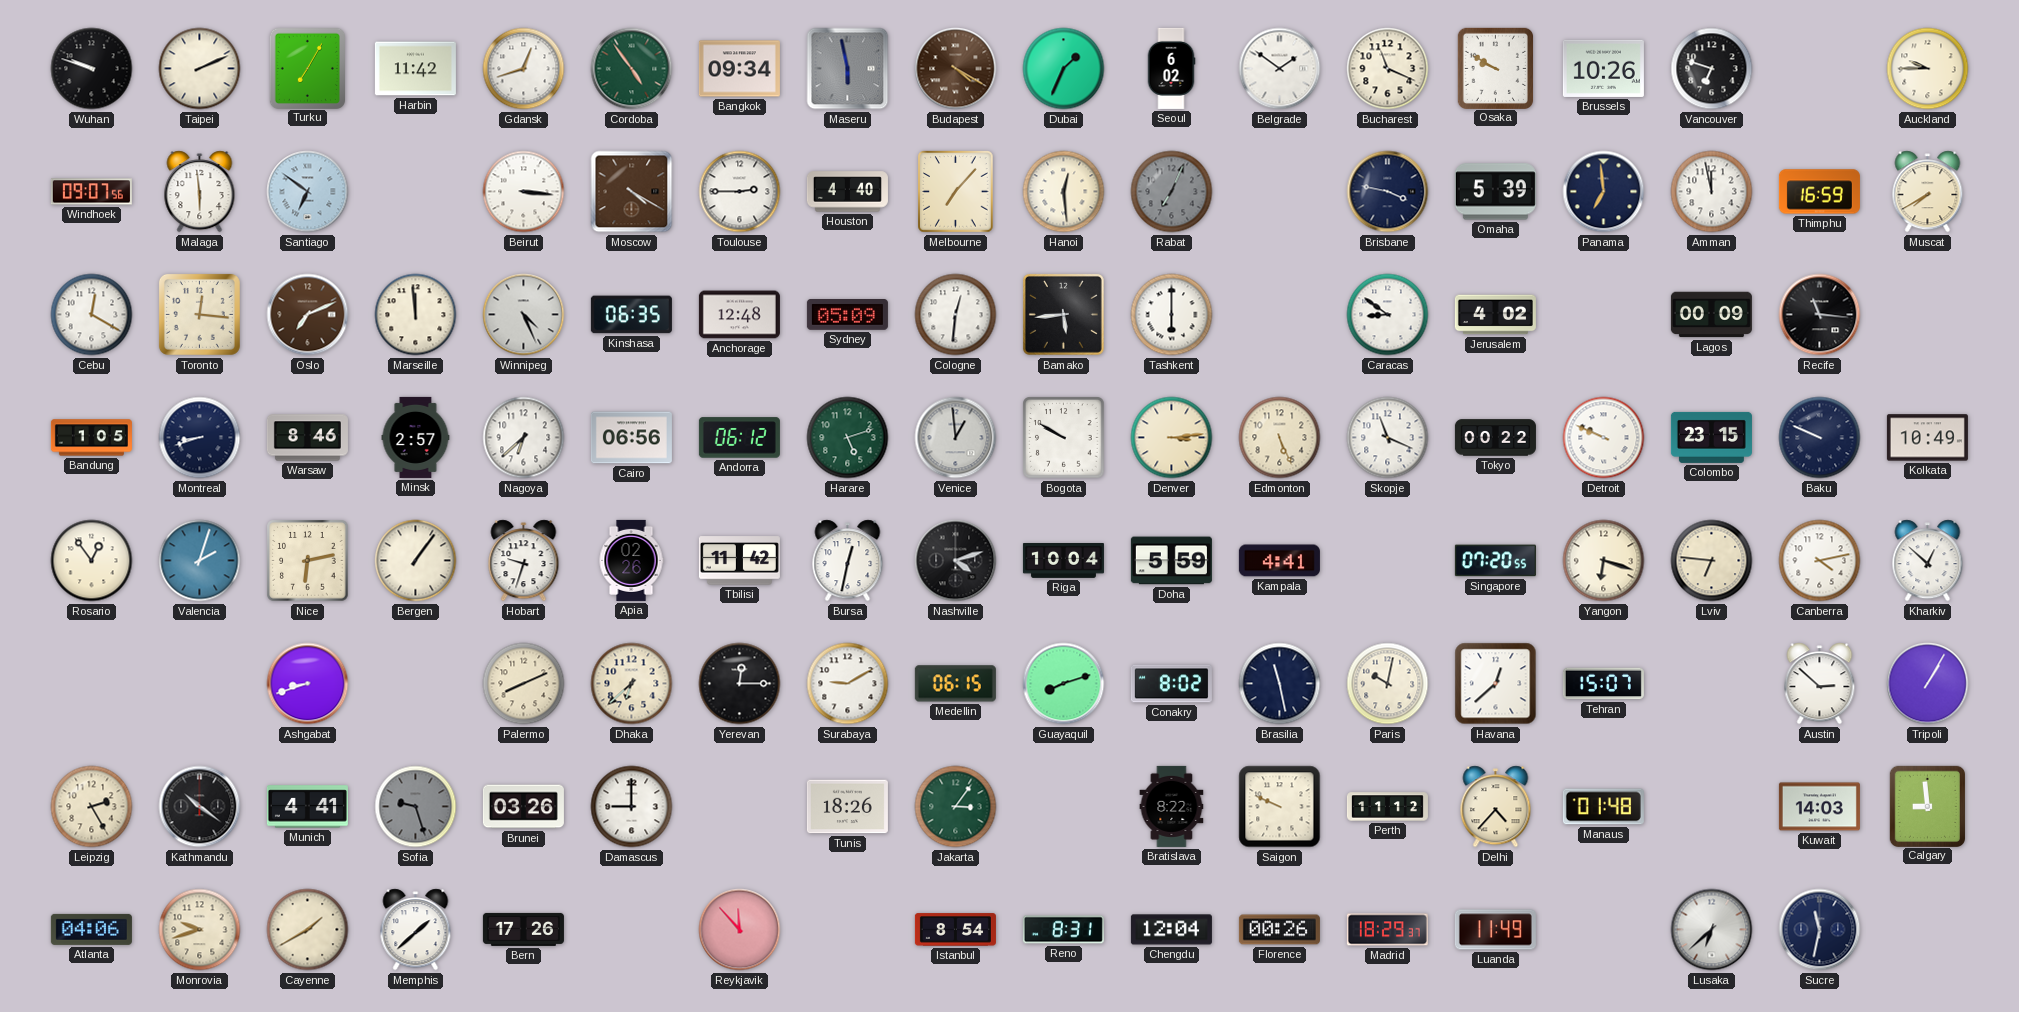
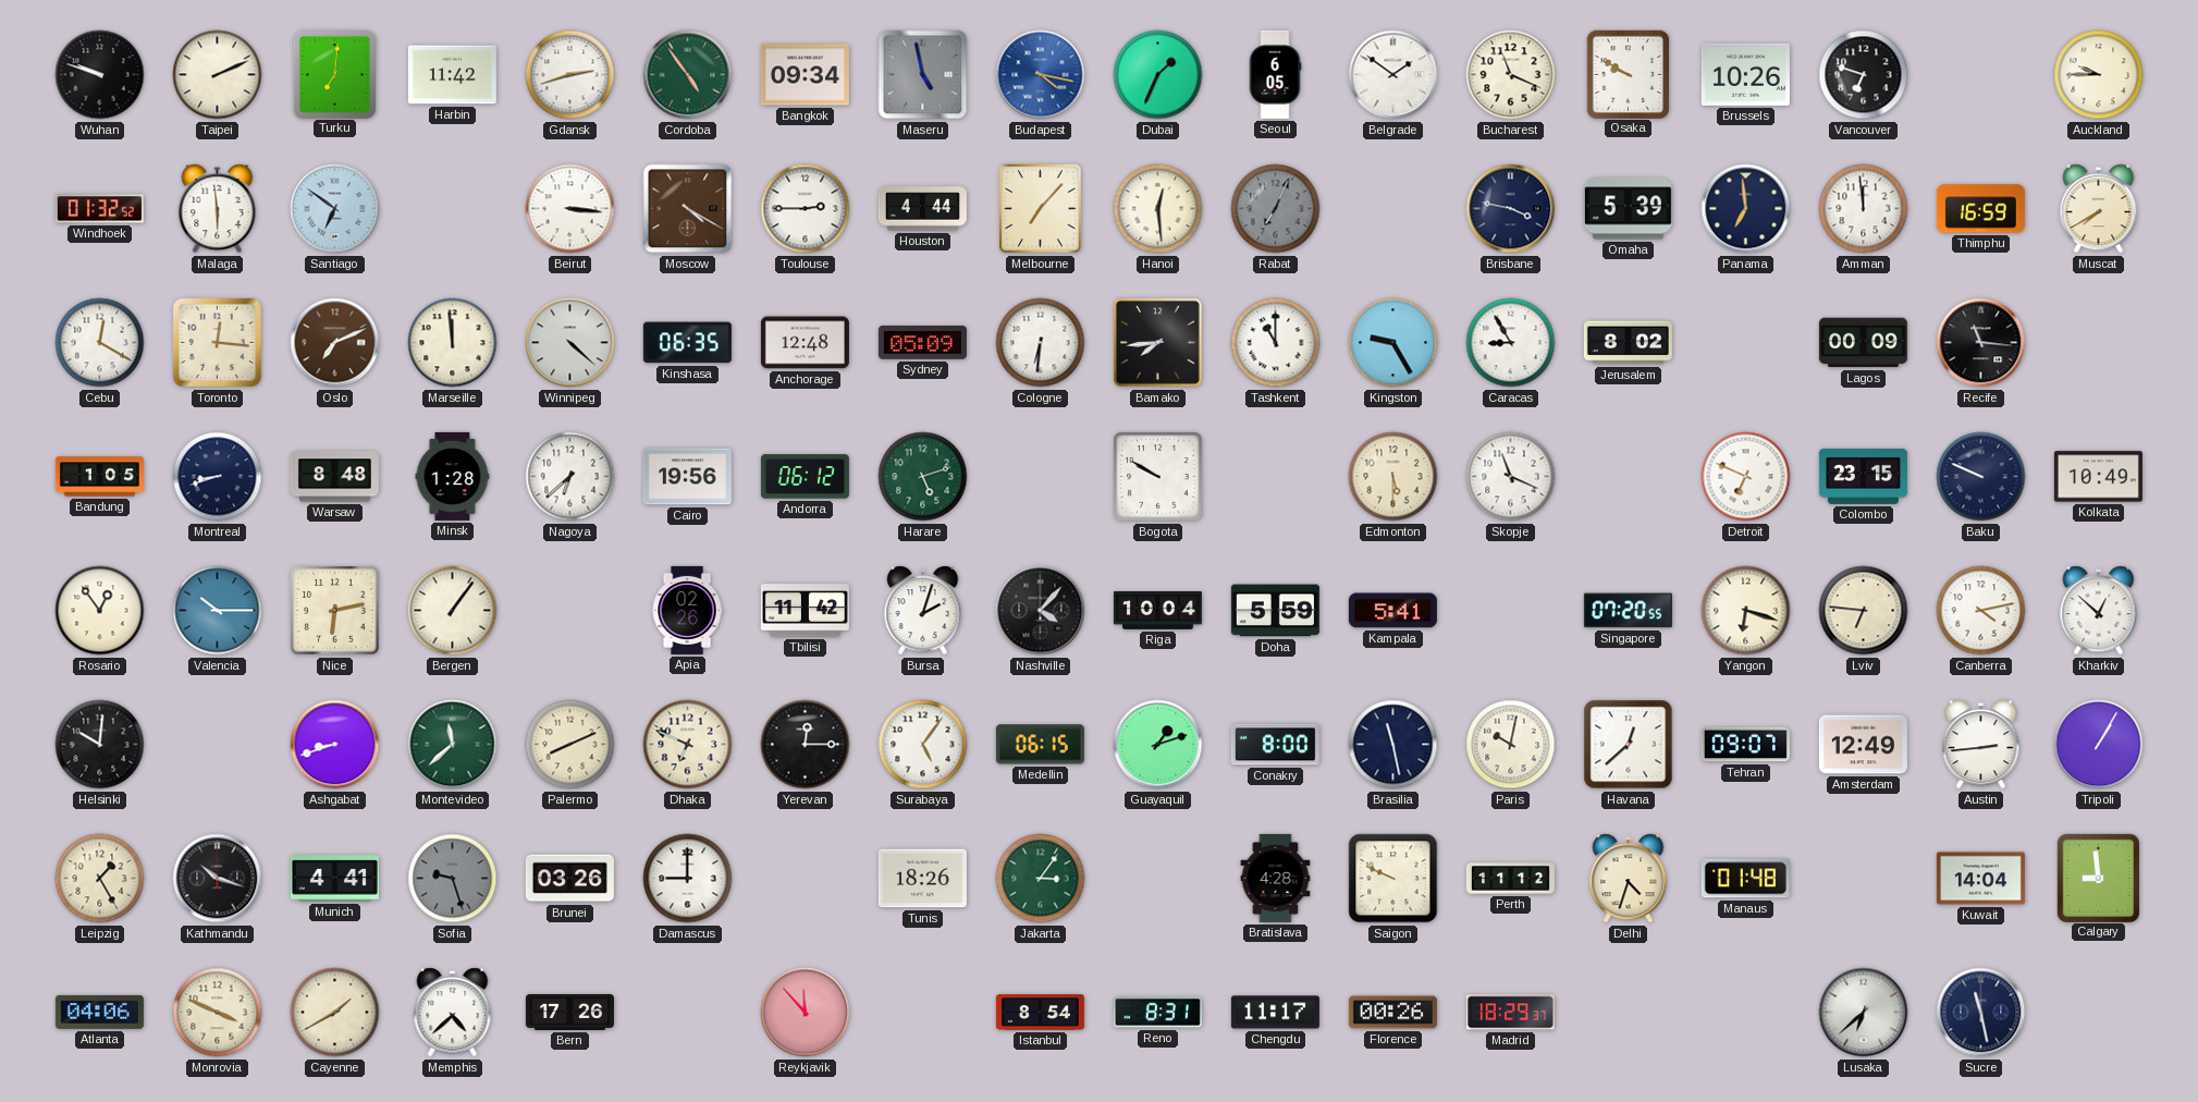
Turku: 7:05 -> 7:01
Gdansk: 12:42 -> 2:42
Maseru: 5:58 -> 4:58
Budapest: 4:20 -> 4:17
Budapest dial: brown -> blue
Seoul: 6:02 -> 6:05
Windhoek: 09:07 -> 01:32
Houston: 4:40 -> 4:44
Amman: 11:58 -> 11:59
Winnipeg: 4:26 -> 4:22
Cologne: 12:31 -> 6:31
Bamako: 5:44 -> 7:44
Tashkent: 6:00 -> 11:00
Kingston: none -> 9:25
Caracas: 8:51 -> 8:55
Jerusalem: 4:02 -> 8:02
Warsaw: 8:46 -> 8:48
Minsk: 2:57 -> 1:28
Cairo: 06:56 -> 19:56
Venice: 12:59 -> none
Denver: 3:14 -> none
Edmonton: 5:26 -> 5:30
Tokyo: 00:22 -> none
Detroit: 9:49 -> 6:49
Valencia: 2:03 -> 10:15
Hobart: 9:33 -> none
Bursa: 12:32 -> 2:03
Nashville: 4:12 -> 4:07
Kampala: 4:41 -> 5:41
Helsinki: none -> 10:01
Montevideo: none -> 11:38
Dhaka: 6:38 -> 6:49
Surabaya: 9:10 -> 5:06
Guayaquil: 8:12 -> 1:12
Conakry: 8:02 -> 8:00
Tehran: 15:07 -> 09:07
Amsterdam: none -> 12:49
Austin: 2:52 -> 2:44
Leipzig: 2:25 -> 1:25
Kathmandu: 10:21 -> 10:18
Bratislava: 8:22 -> 4:28
Delhi: 4:37 -> 4:33
Kuwait: 14:03 -> 14:04
Monrovia: 9:42 -> 3:49
Memphis: 1:38 -> 4:38
Chengdu: 12:04 -> 11:17
Luanda: 11:49 -> none
Sucre: 11:32 -> 11:28
